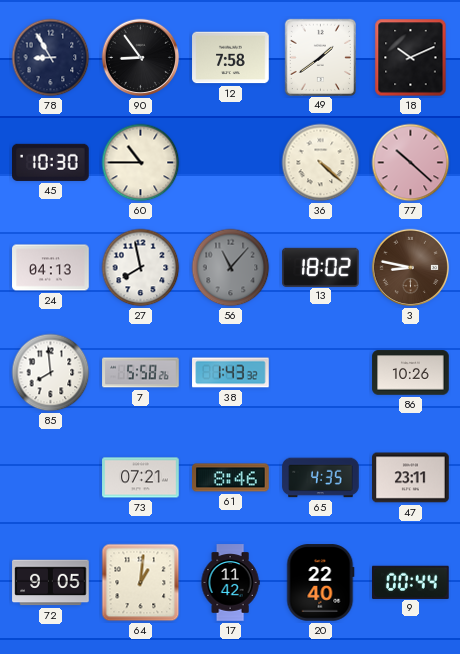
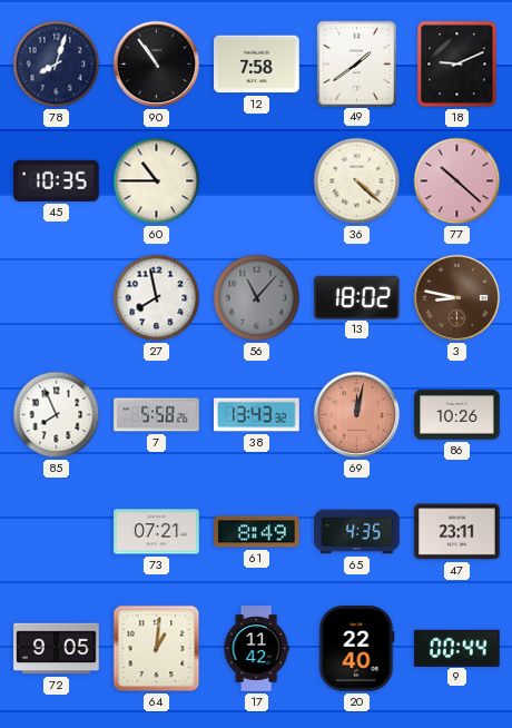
78: 8:55 -> 8:03
90: 8:54 -> 10:54
18: 10:11 -> 9:11
45: 10:30 -> 10:35
24: 04:13 -> none
85: 7:59 -> 7:56
38: 1:43 -> 13:43
69: none -> 12:02
61: 8:46 -> 8:49
